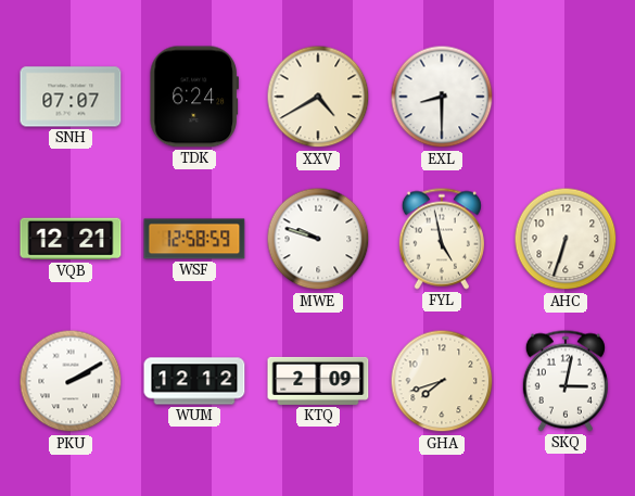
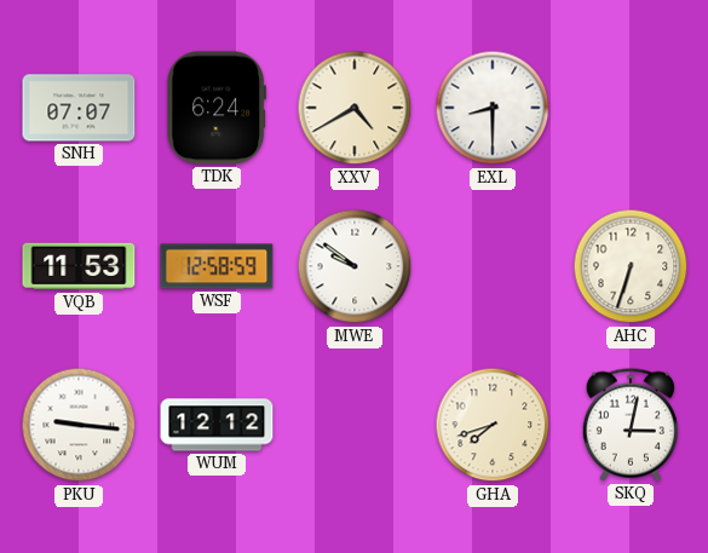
VQB: 12:21 -> 11:53
MWE: 9:48 -> 9:51
FYL: 4:58 -> none
PKU: 2:10 -> 9:16
KTQ: 2:09 -> none
